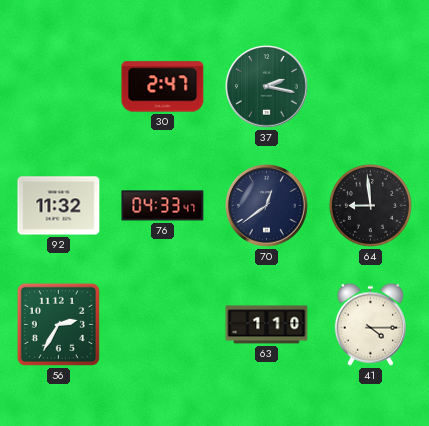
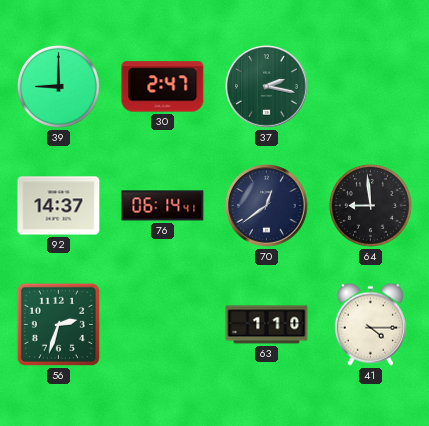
39: none -> 9:00
92: 11:32 -> 14:37
76: 04:33 -> 06:14
56: 2:35 -> 2:33
